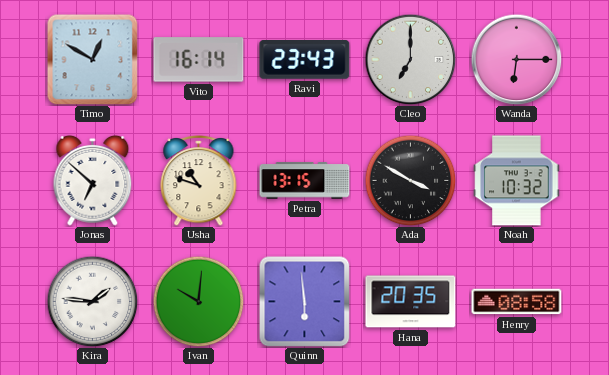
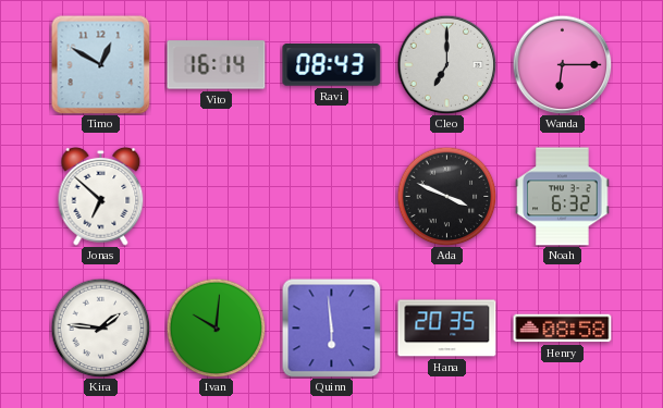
Ravi: 23:43 -> 08:43
Usha: 10:48 -> none
Petra: 13:15 -> none
Ada: 3:50 -> 3:49
Noah: 10:32 -> 6:32
